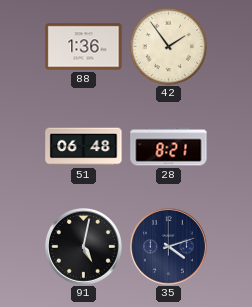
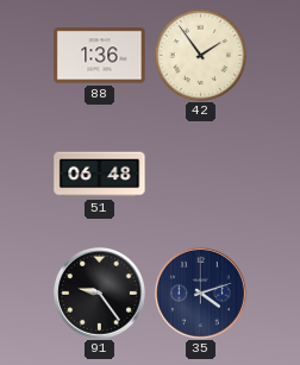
28: 8:21 -> none
91: 5:02 -> 9:24
